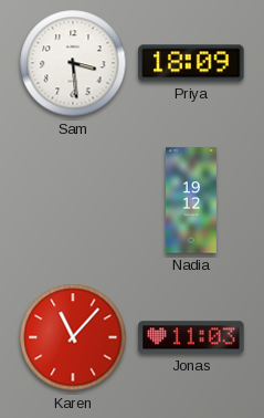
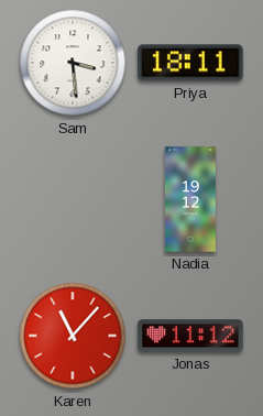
Priya: 18:09 -> 18:11
Jonas: 11:03 -> 11:12
